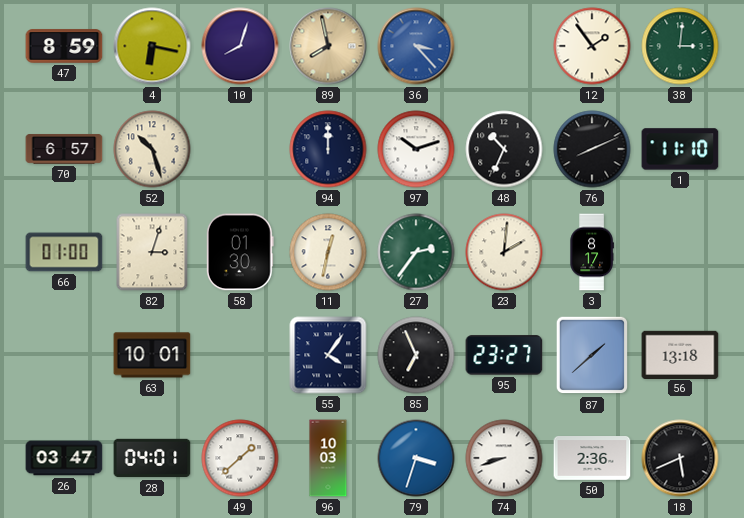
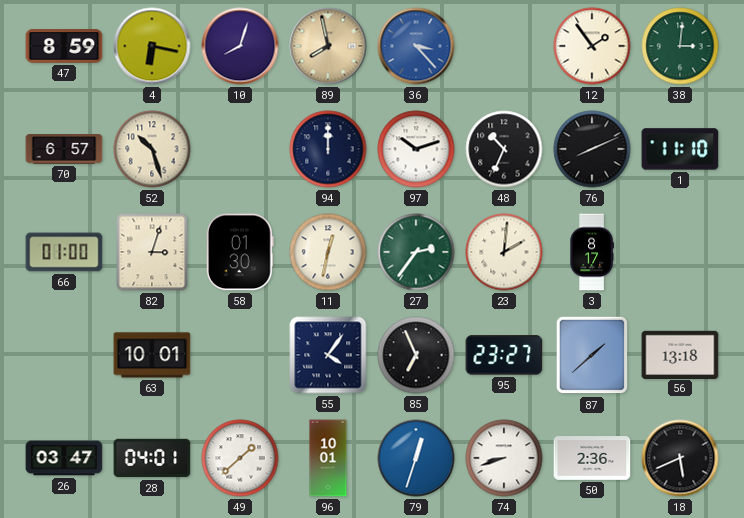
96: 10:03 -> 10:01
79: 3:33 -> 12:33
